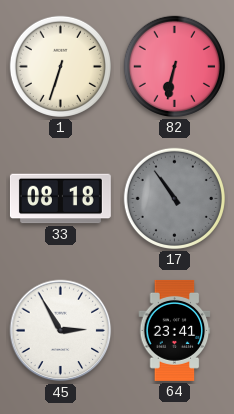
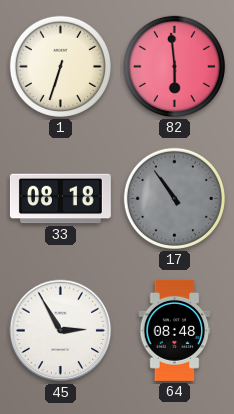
82: 6:32 -> 5:59
64: 23:41 -> 08:48
